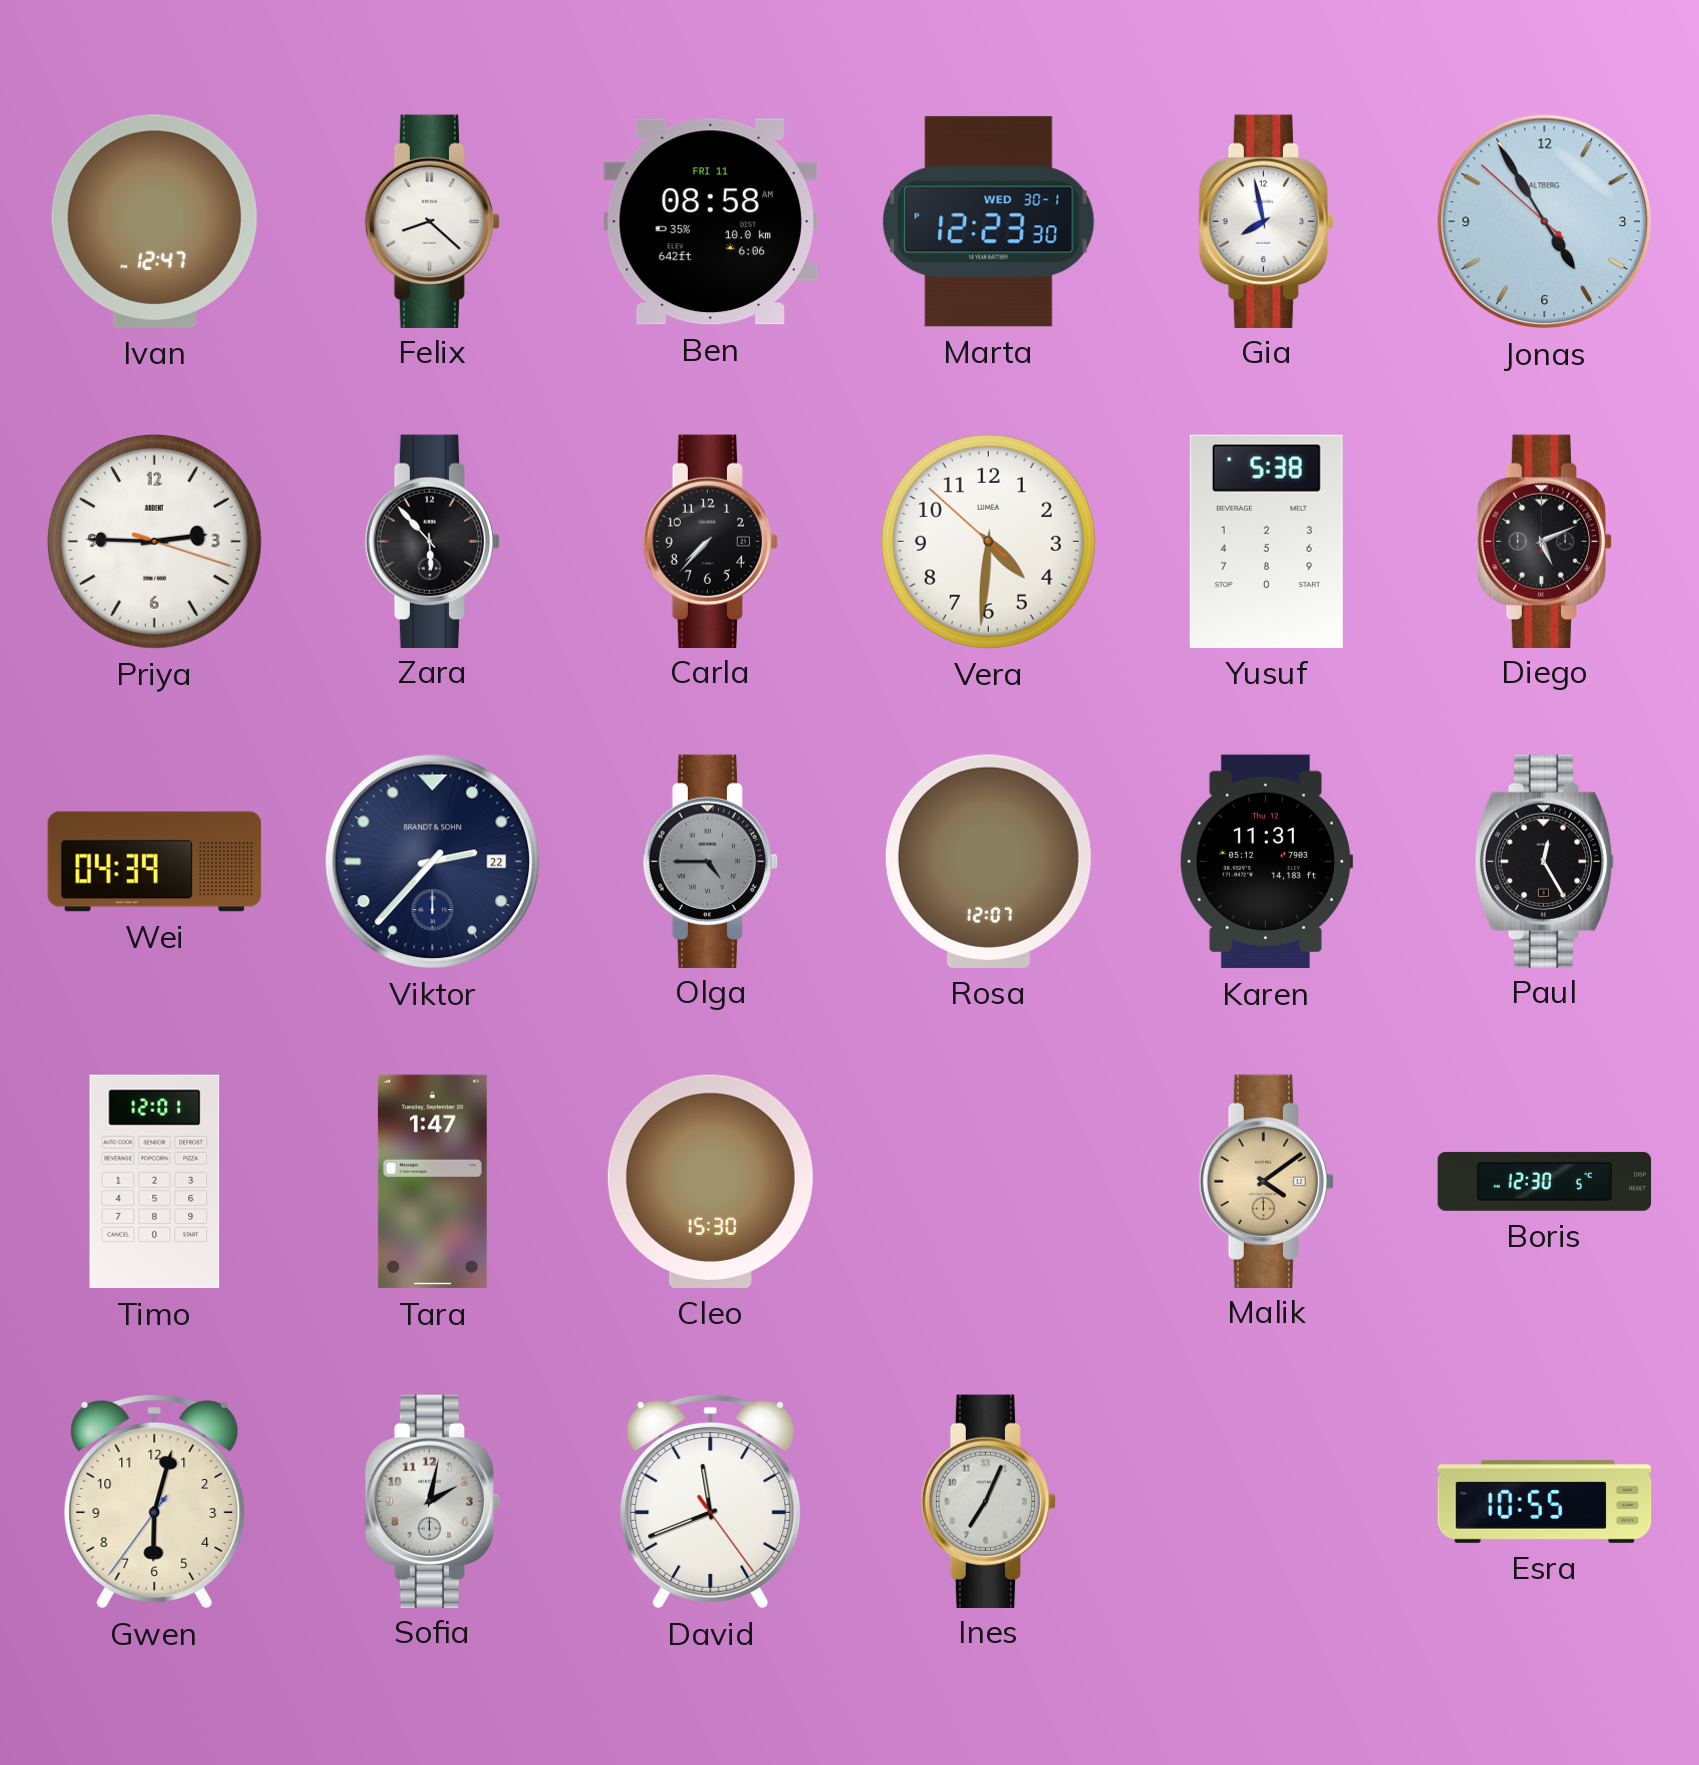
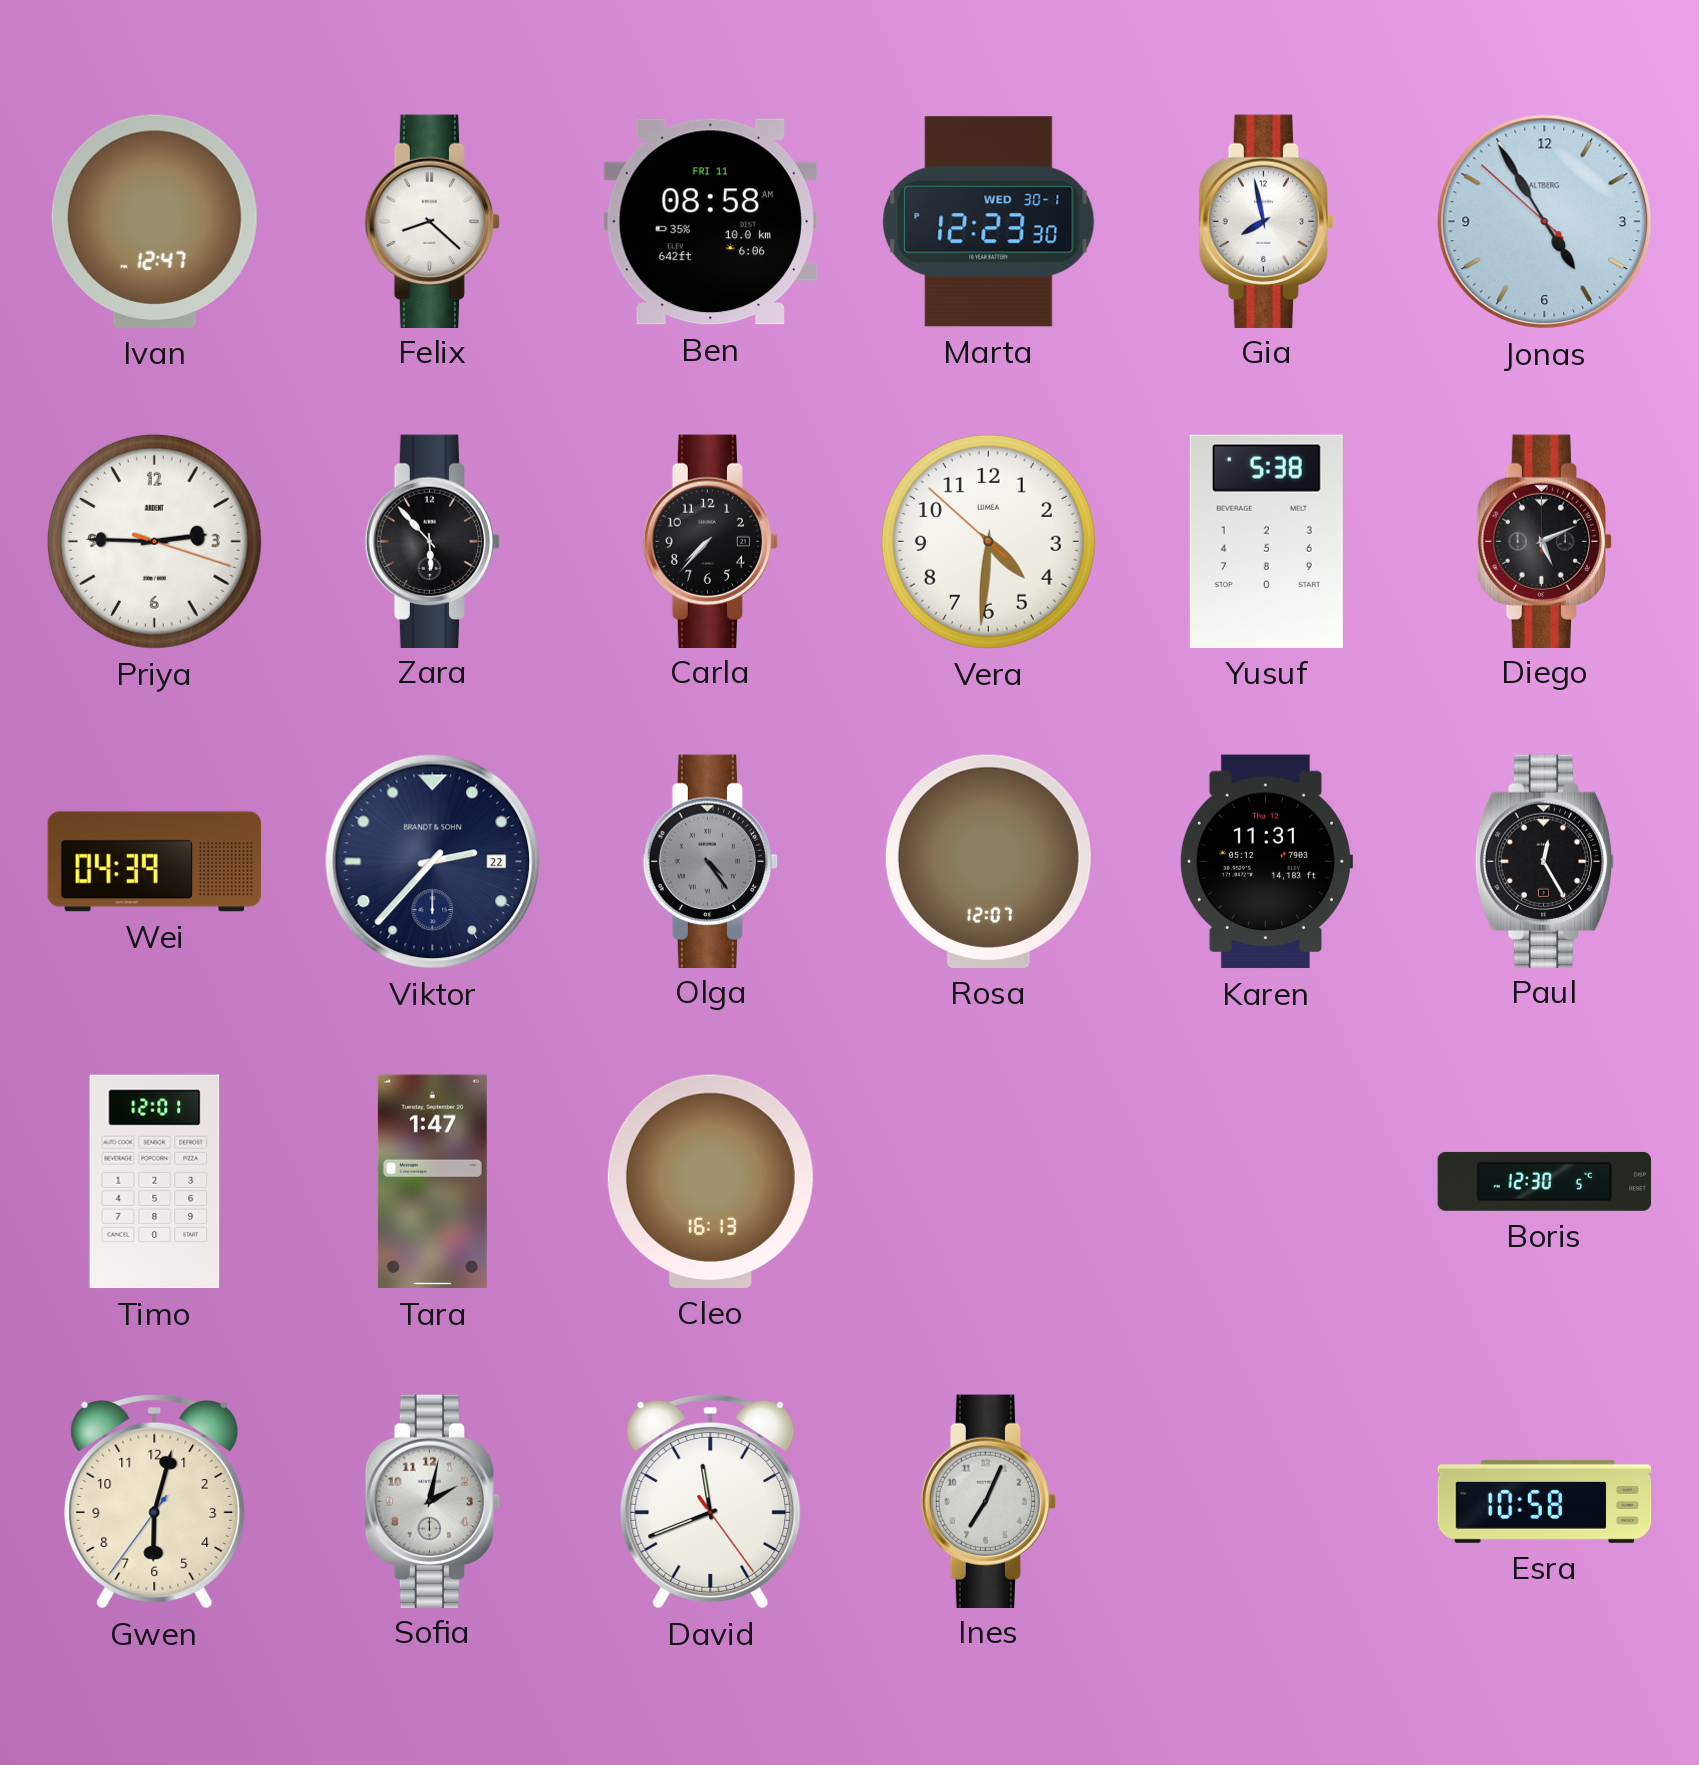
Olga: 4:45 -> 4:24
Cleo: 15:30 -> 16:13
Malik: 4:09 -> none
Esra: 10:55 -> 10:58
